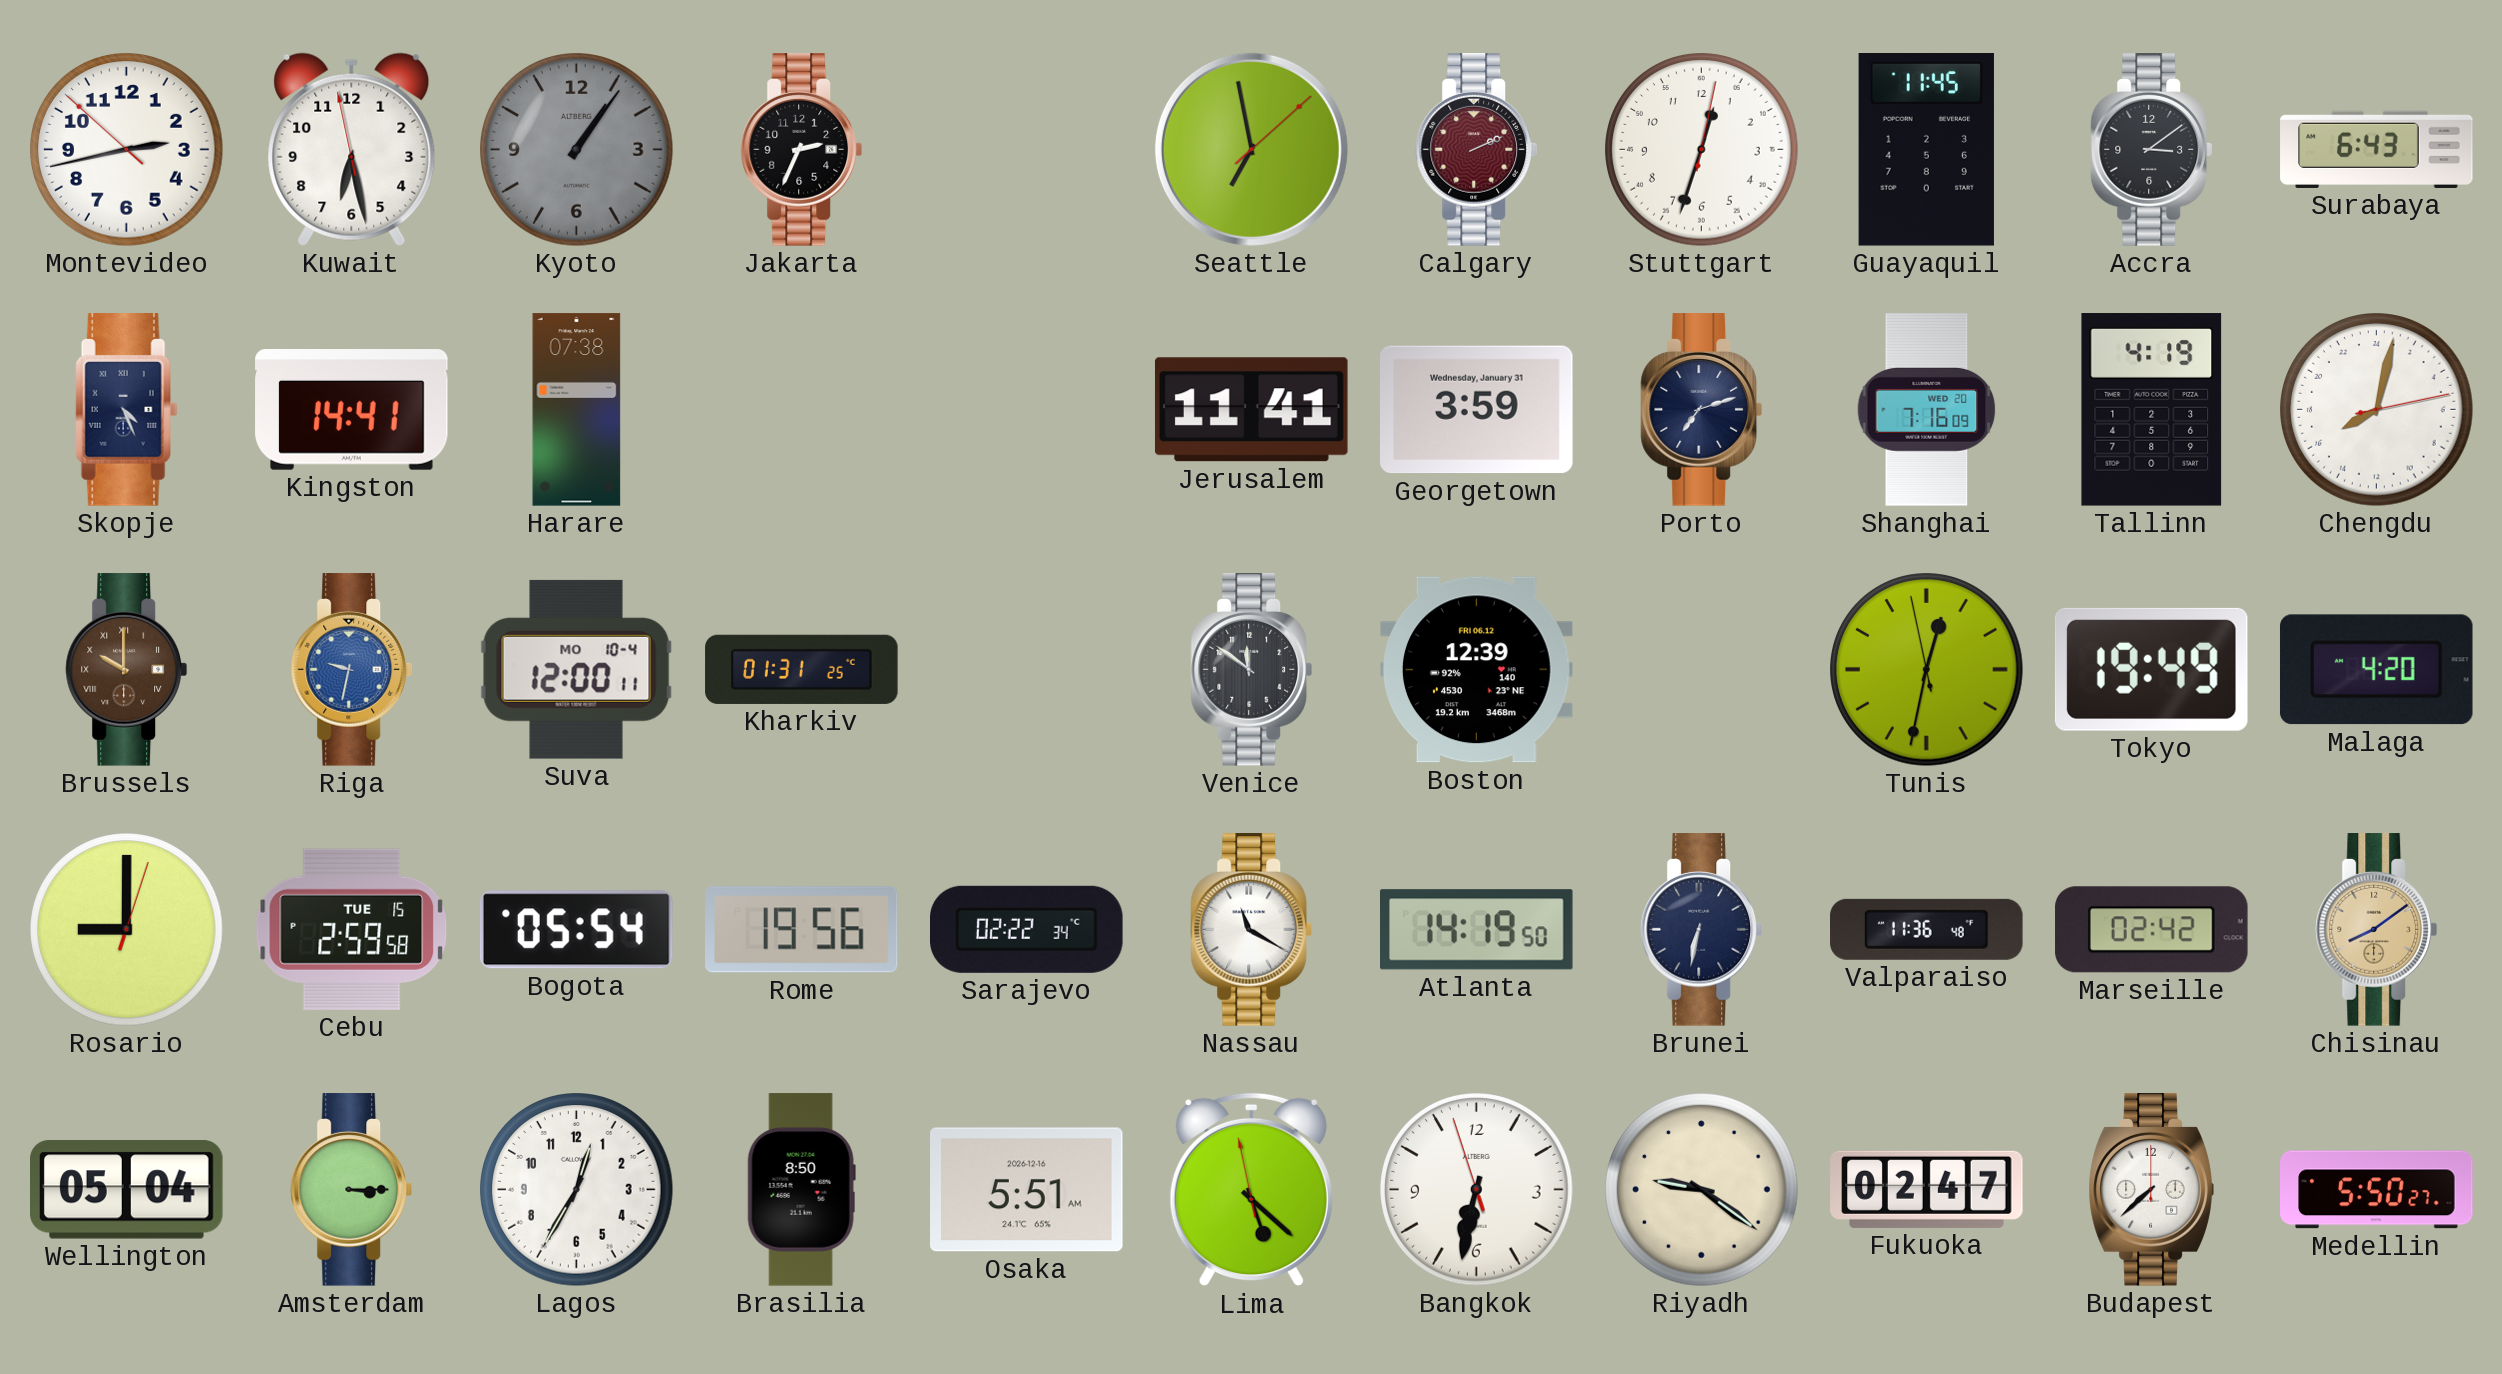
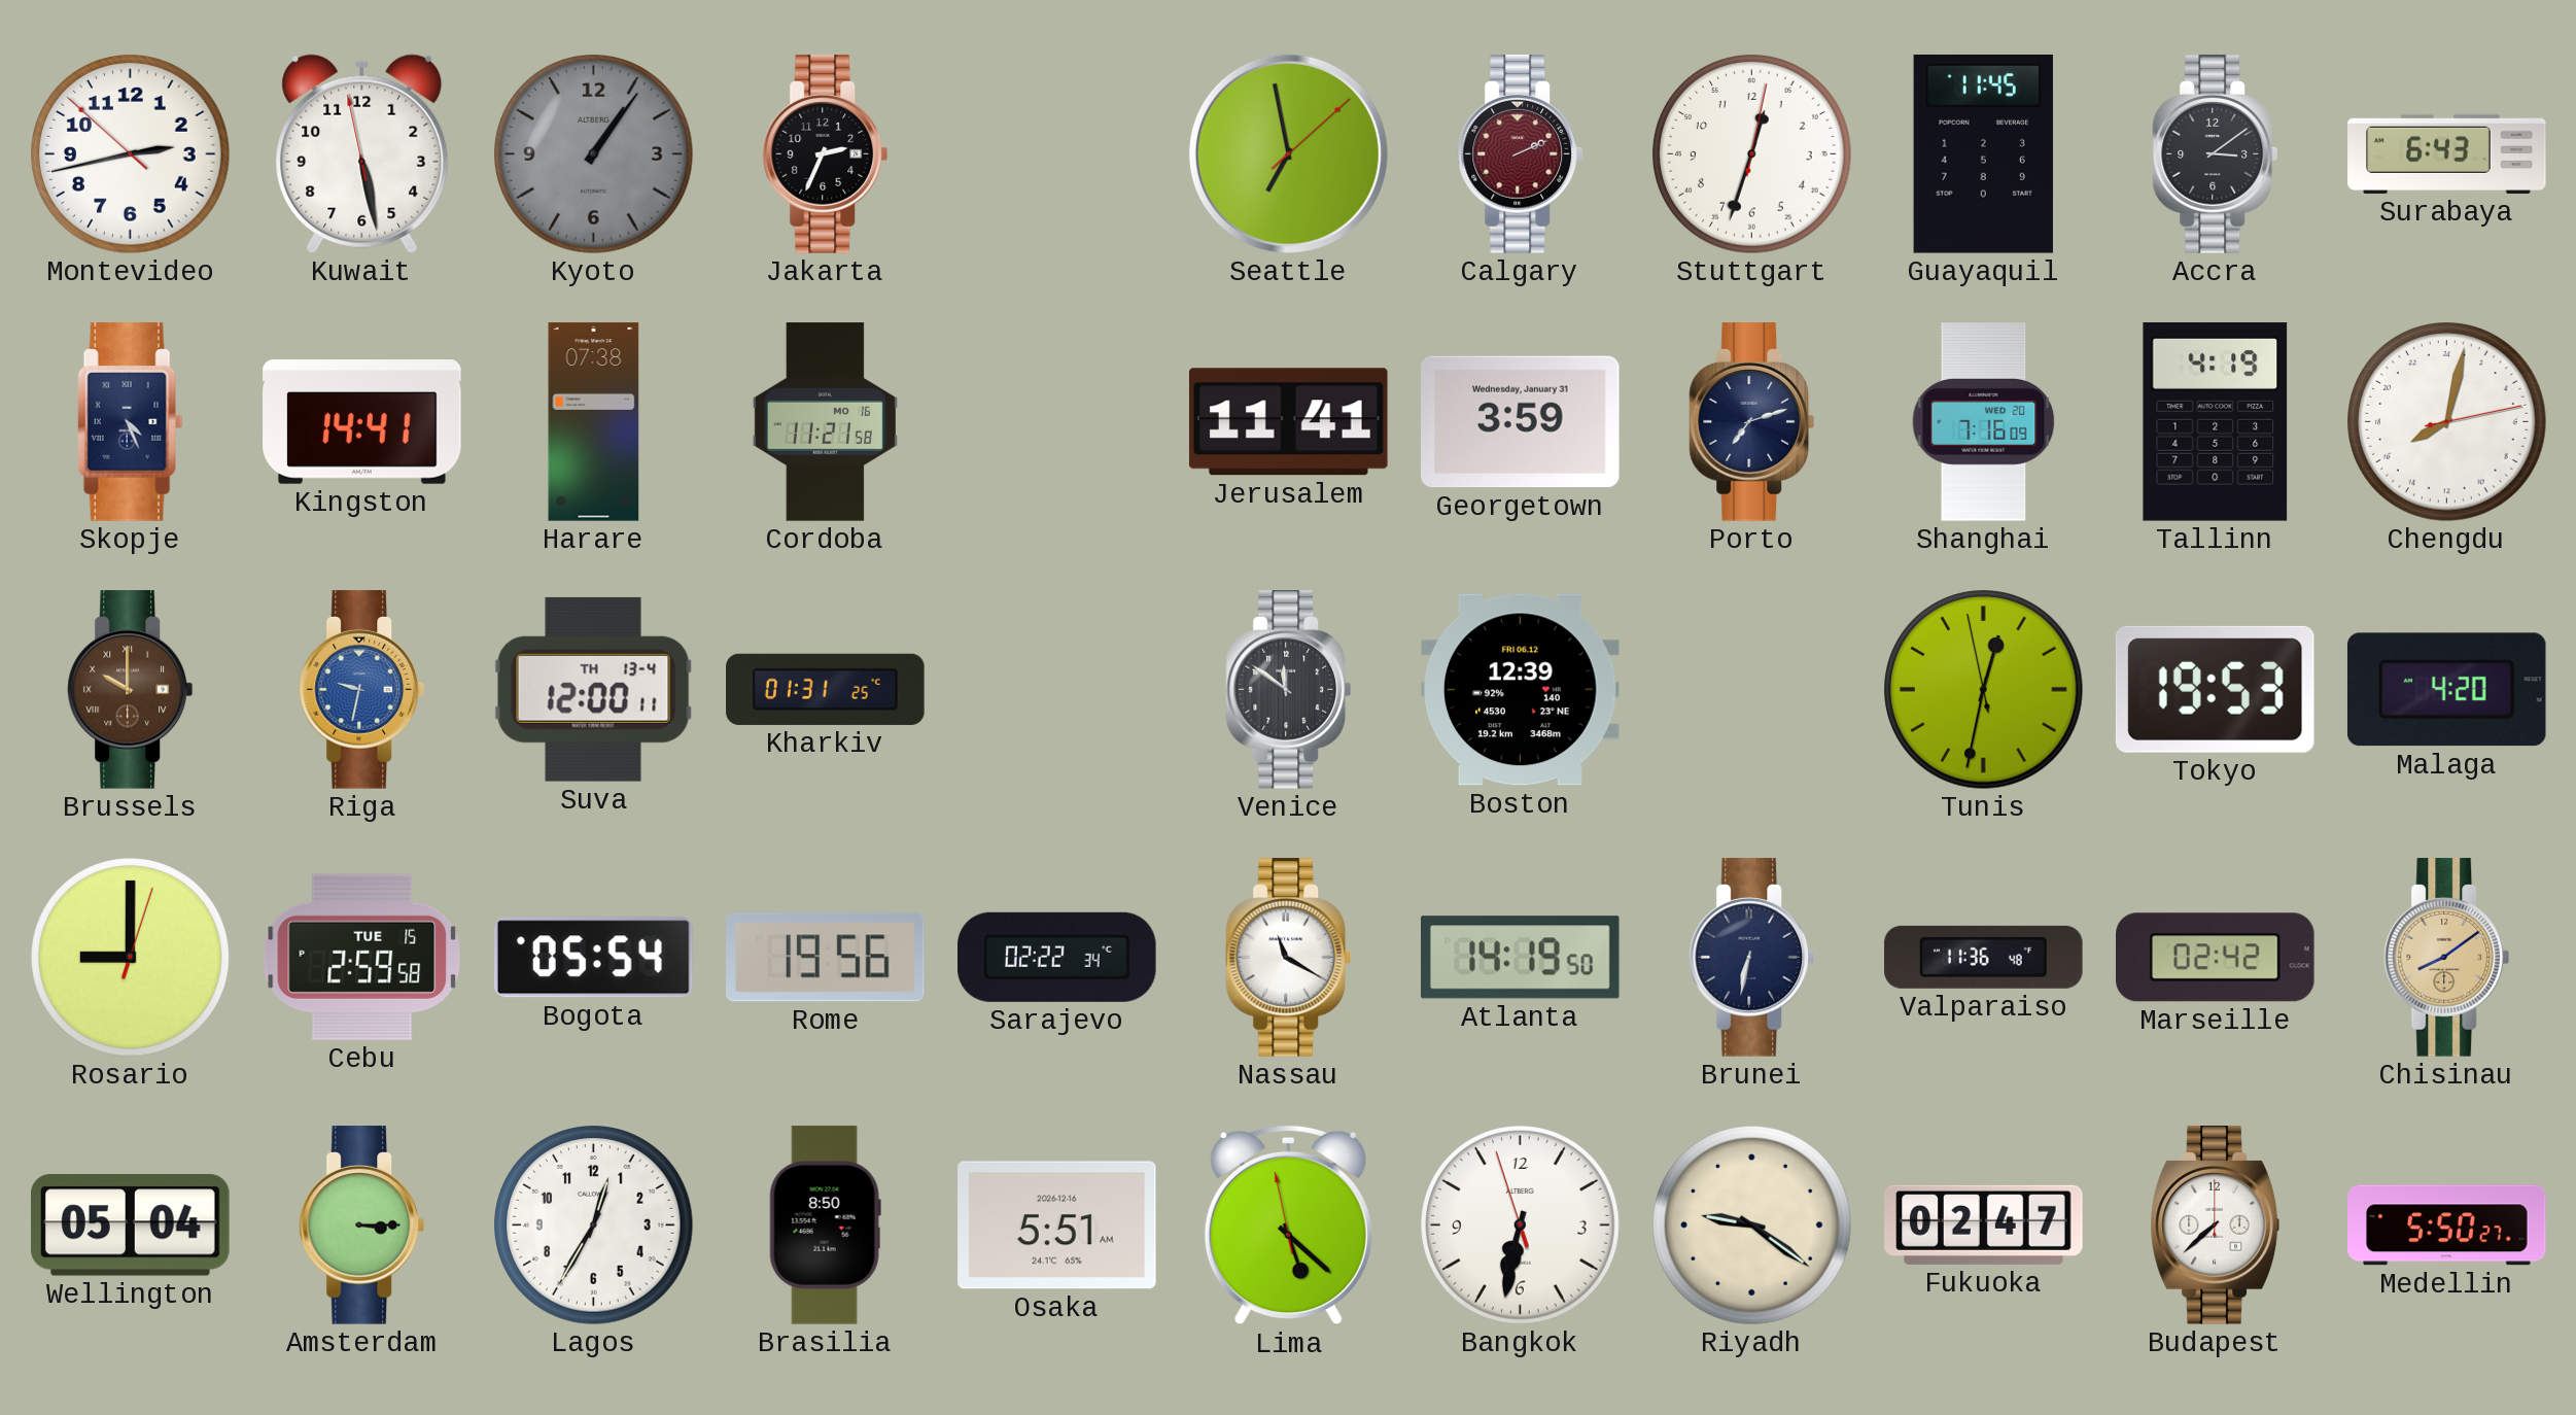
Kuwait: 6:27 -> 5:27
Cordoba: none -> 11:21
Suva date: MO 10-4 -> TH 13-4
Tokyo: 19:49 -> 19:53
